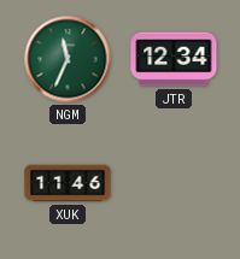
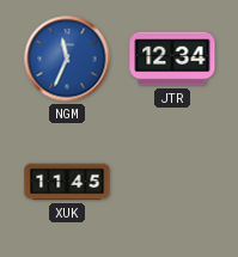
NGM dial: green -> blue
XUK: 11:46 -> 11:45
